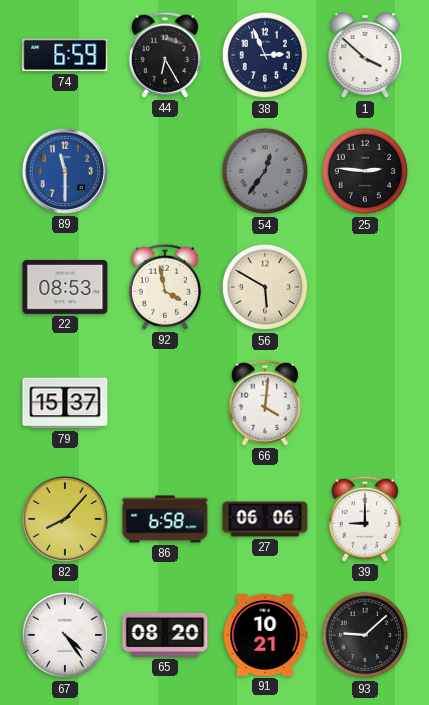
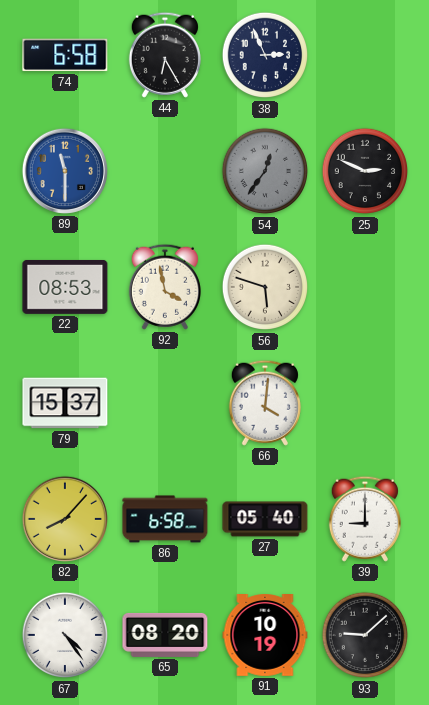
74: 6:59 -> 6:58
1: 3:52 -> none
25: 2:46 -> 2:49
56: 5:50 -> 5:48
27: 06:06 -> 05:40
91: 10:21 -> 10:19
